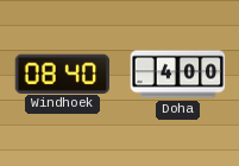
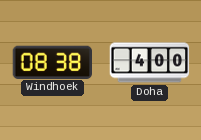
Windhoek: 08:40 -> 08:38
